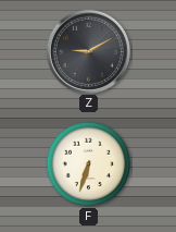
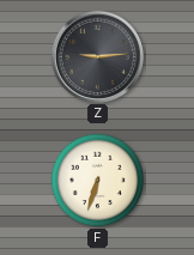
Z: 9:10 -> 9:14
